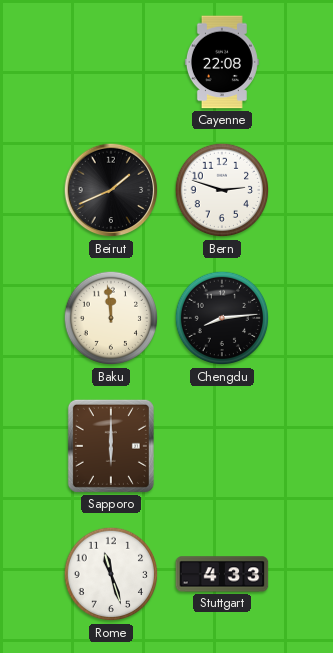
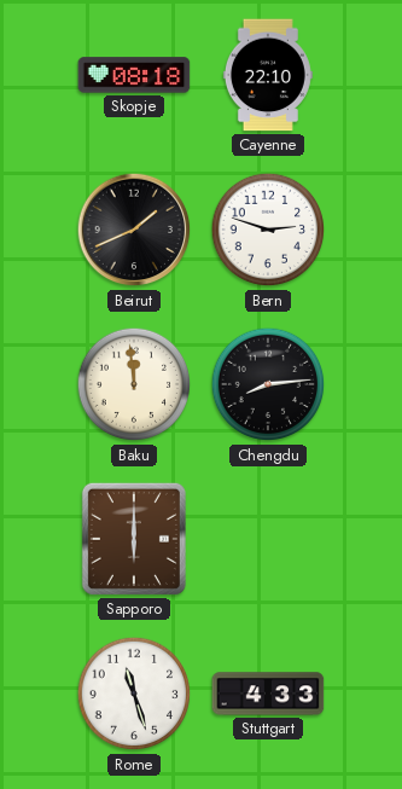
Skopje: none -> 08:18
Cayenne: 22:08 -> 22:10
